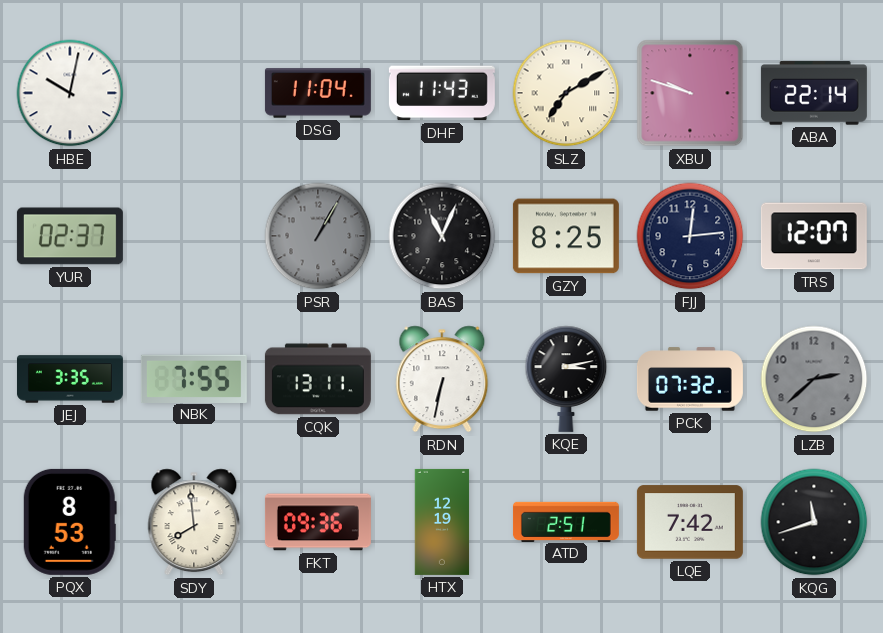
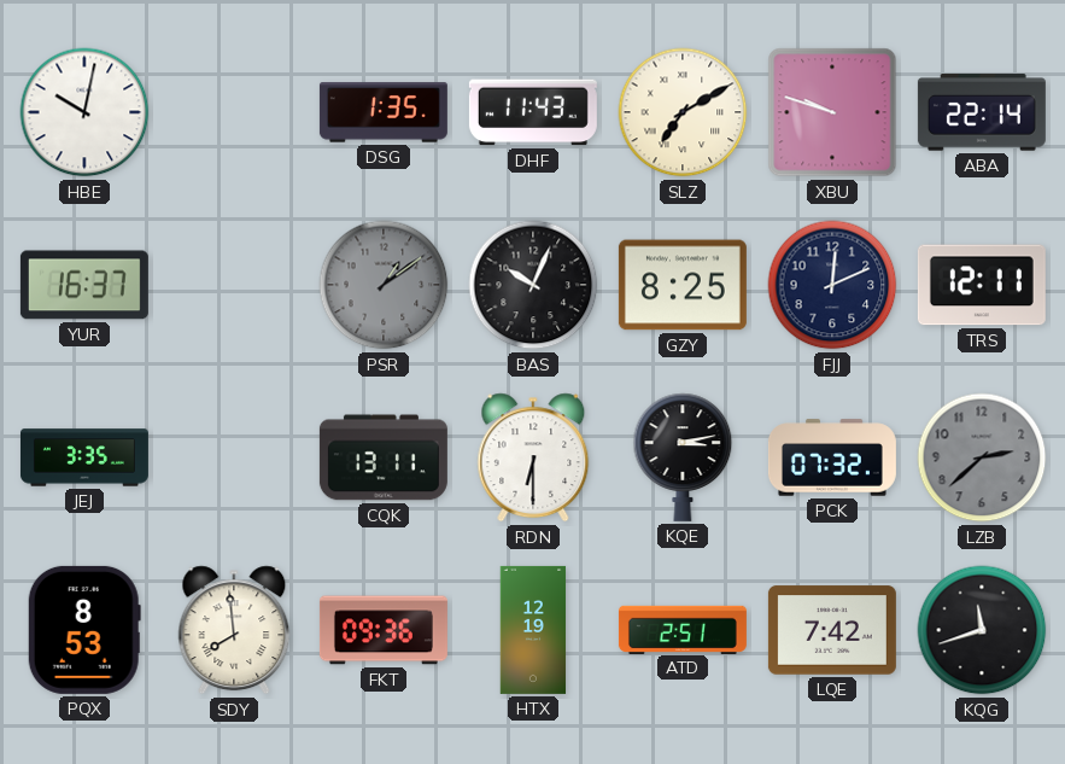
DSG: 11:04 -> 1:35
YUR: 02:37 -> 16:37
PSR: 1:05 -> 1:09
BAS: 11:04 -> 10:04
FJJ: 12:14 -> 12:11
TRS: 12:07 -> 12:11
NBK: 7:55 -> none
RDN: 6:32 -> 6:30
